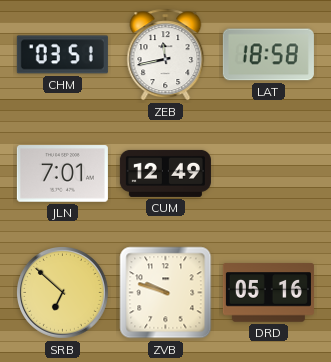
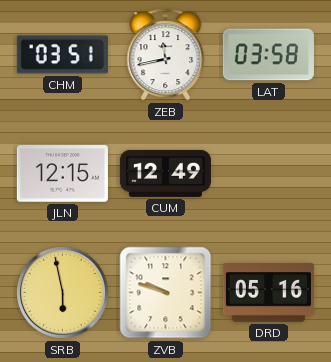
LAT: 18:58 -> 03:58
JLN: 7:01 -> 12:15
SRB: 6:52 -> 5:58
